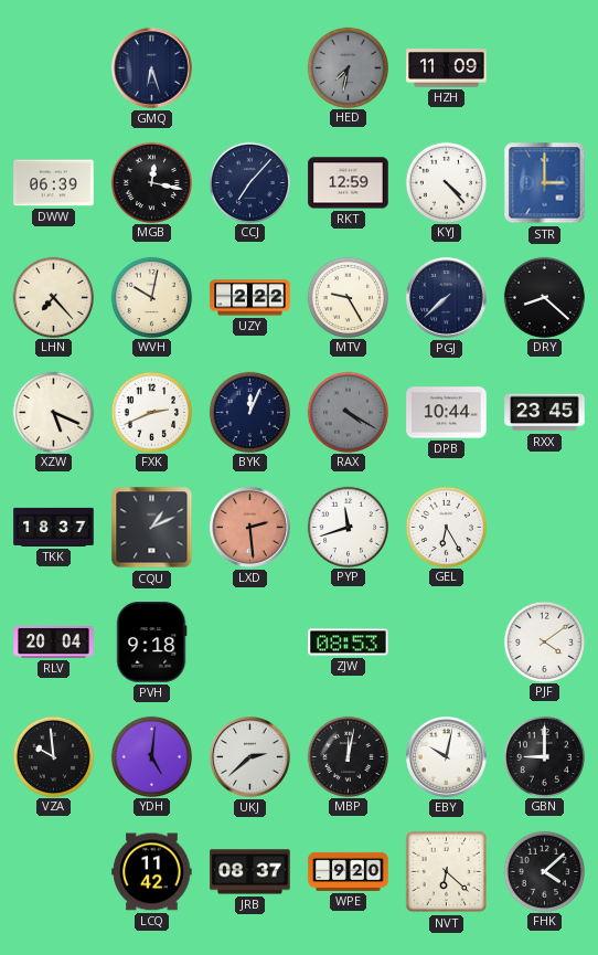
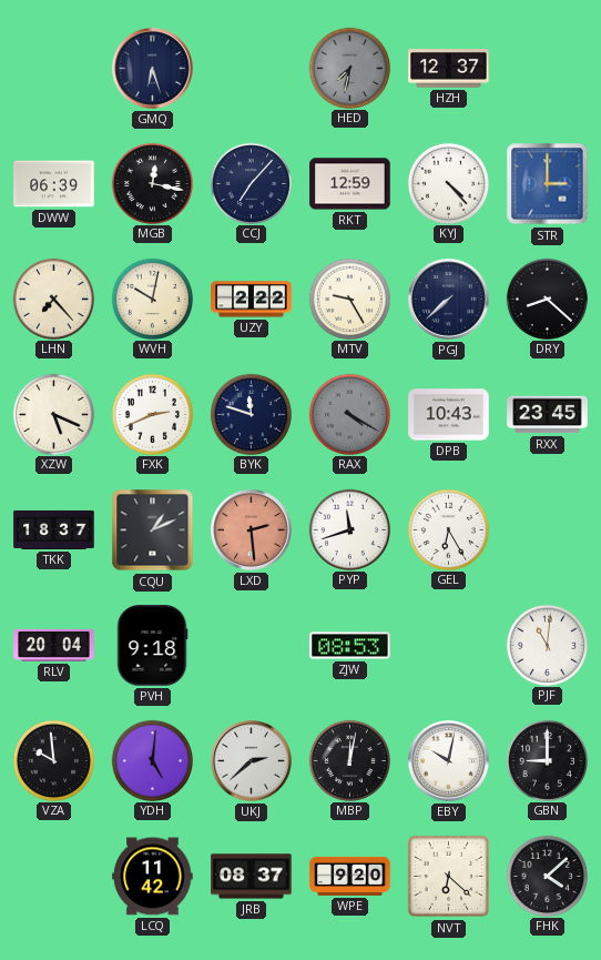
HZH: 11:09 -> 12:37
BYK: 12:04 -> 11:48
DPB: 10:44 -> 10:43
PJF: 4:09 -> 11:01
